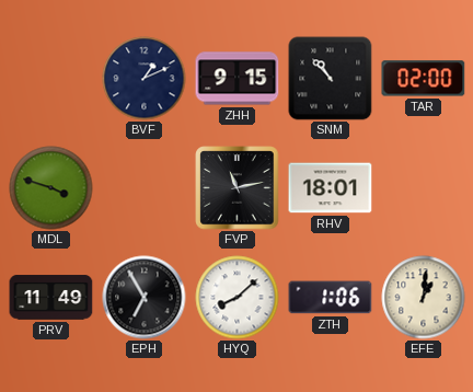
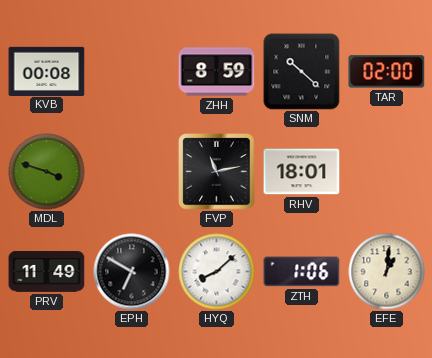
KVB: none -> 00:08
BVF: 1:11 -> none
ZHH: 9:15 -> 8:59
SNM: 10:53 -> 10:22
EPH: 6:55 -> 6:50
